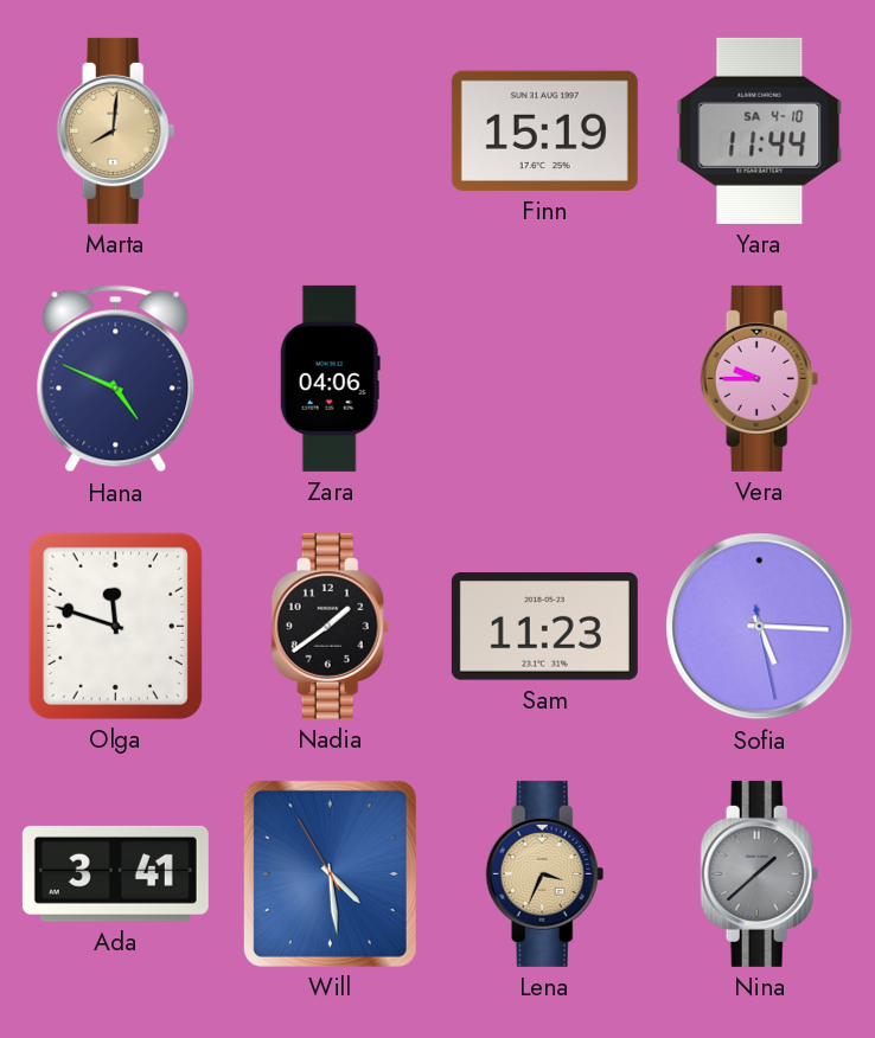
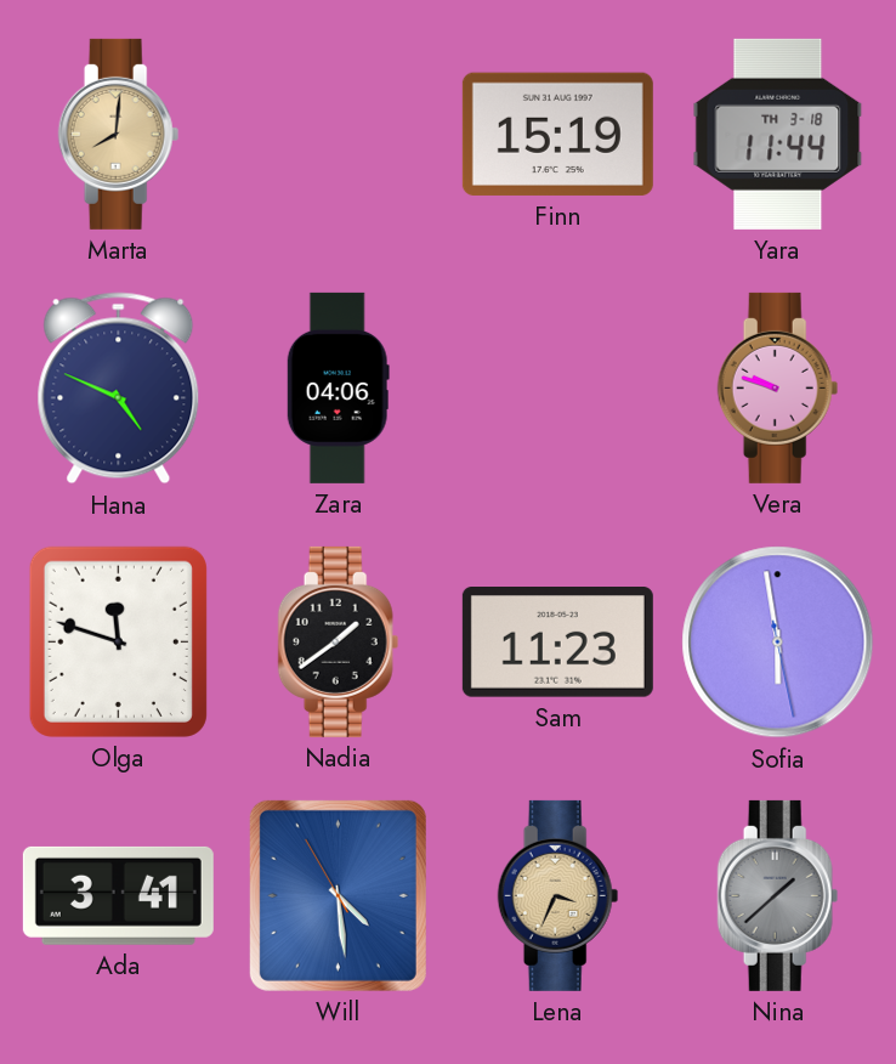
Yara date: SA 4-10 -> TH 3-18
Vera: 9:45 -> 9:48
Sofia: 5:15 -> 5:58
